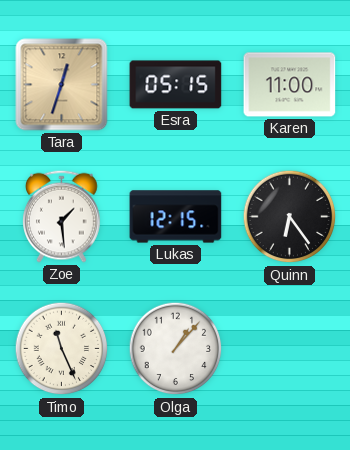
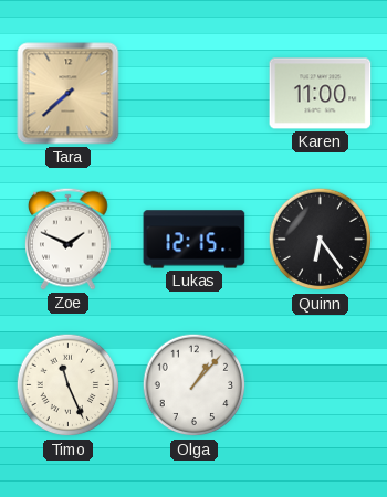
Tara: 12:33 -> 7:38
Esra: 05:15 -> none
Zoe: 1:29 -> 1:49
